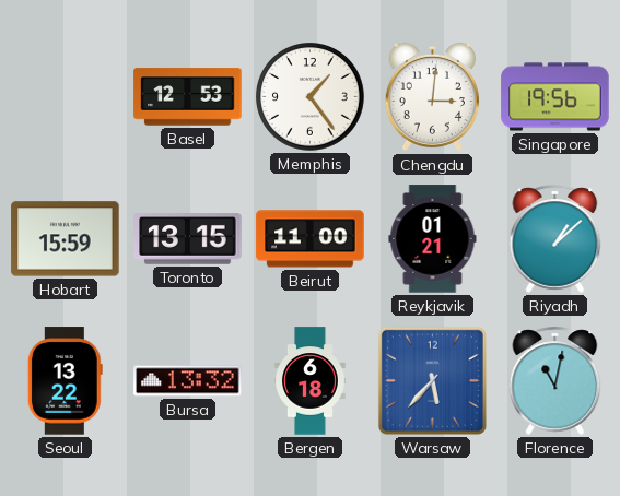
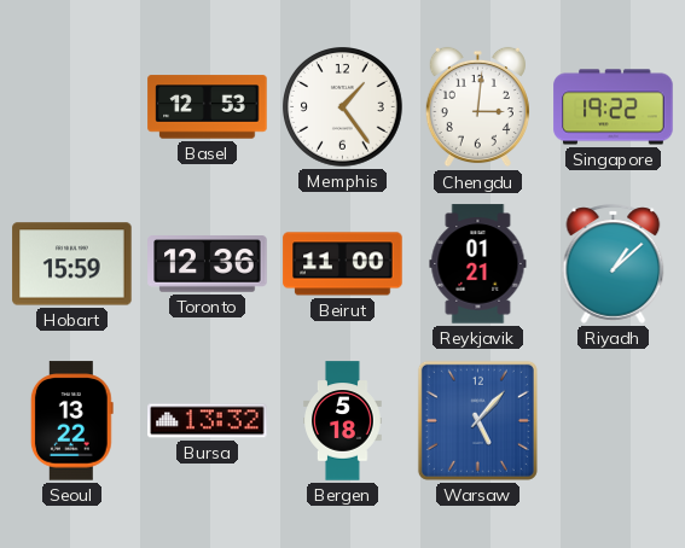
Singapore: 19:56 -> 19:22
Toronto: 13:15 -> 12:36
Bergen: 6:18 -> 5:18
Warsaw: 5:37 -> 5:07
Florence: 11:02 -> none
